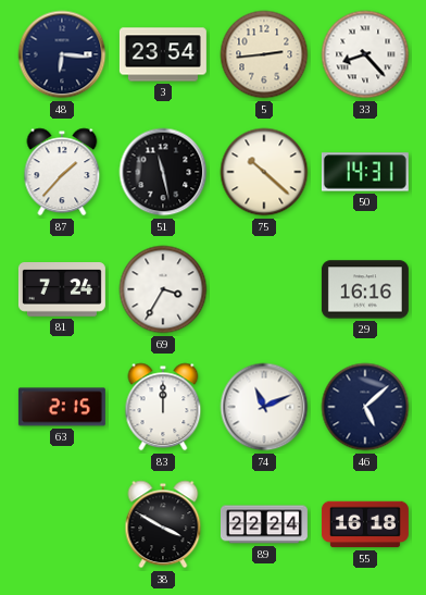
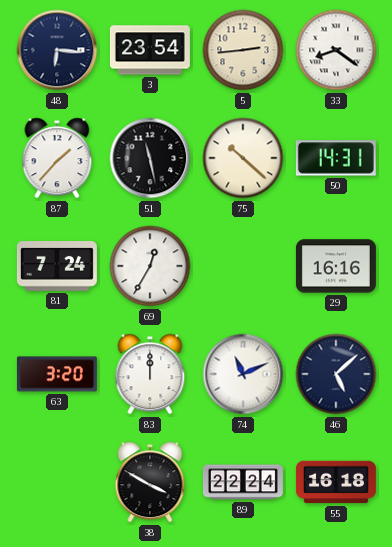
33: 8:23 -> 8:21
69: 3:35 -> 12:35
63: 2:15 -> 3:20
